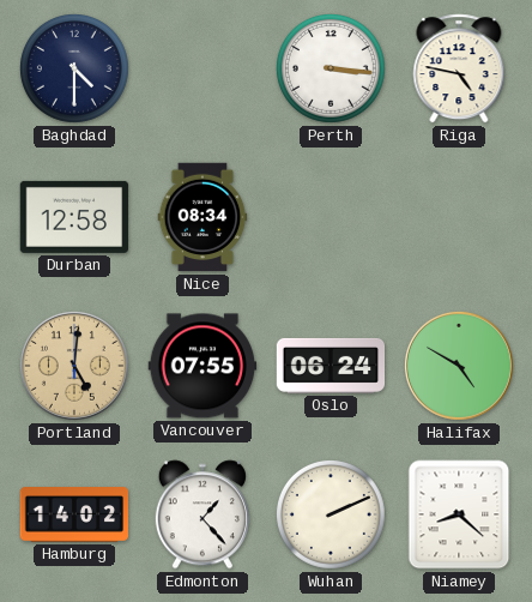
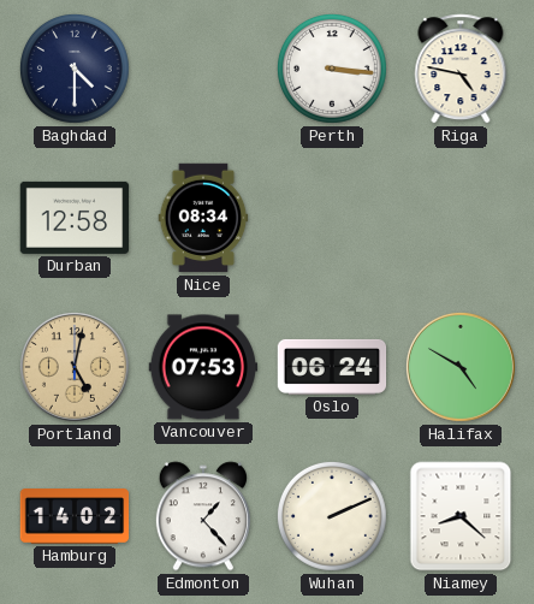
Portland: 5:01 -> 5:02
Vancouver: 07:55 -> 07:53
